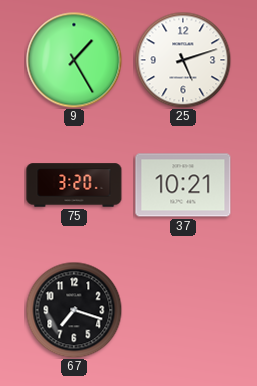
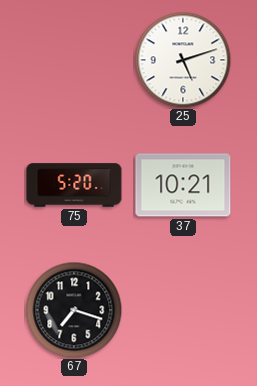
9: 1:25 -> none
75: 3:20 -> 5:20
